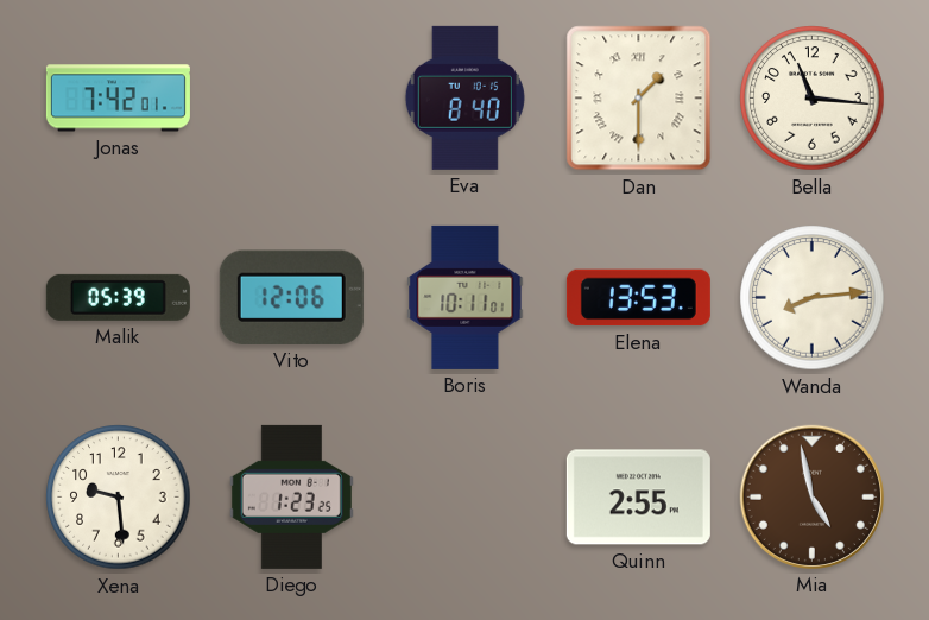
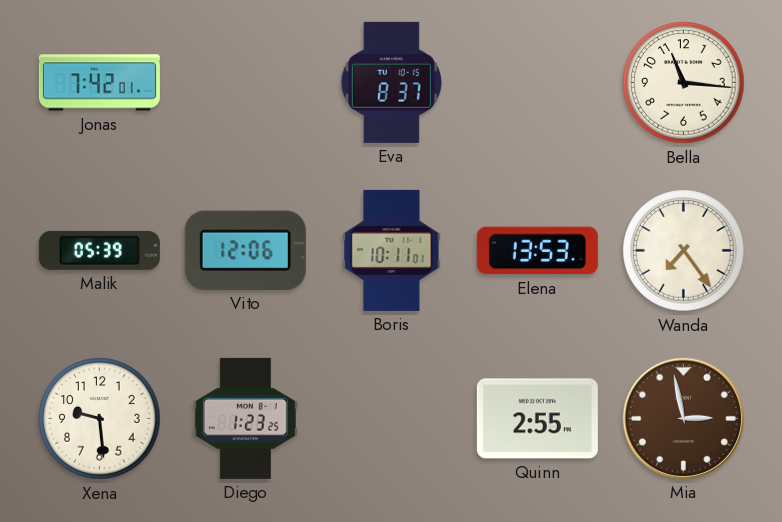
Eva: 8:40 -> 8:37
Dan: 1:30 -> none
Wanda: 8:14 -> 7:24
Mia: 4:58 -> 2:58
